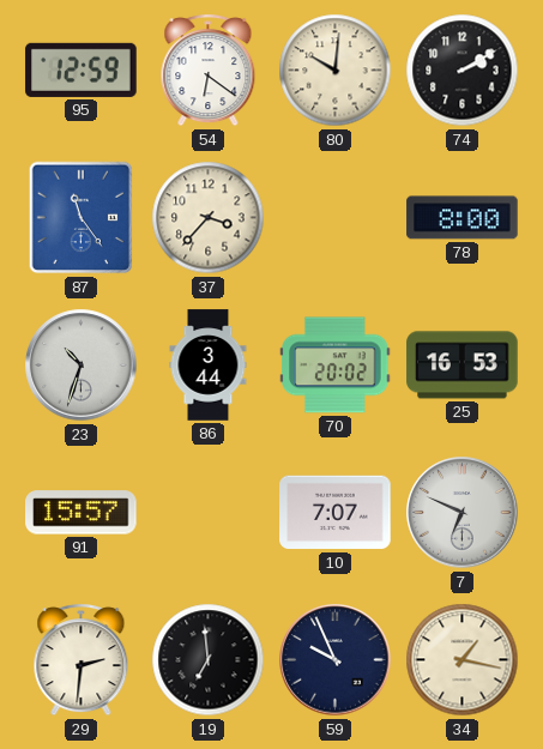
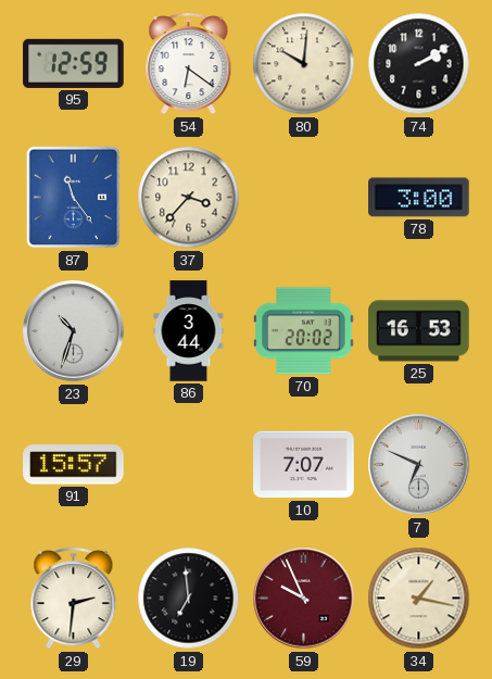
78: 8:00 -> 3:00
59 dial: navy -> burgundy
